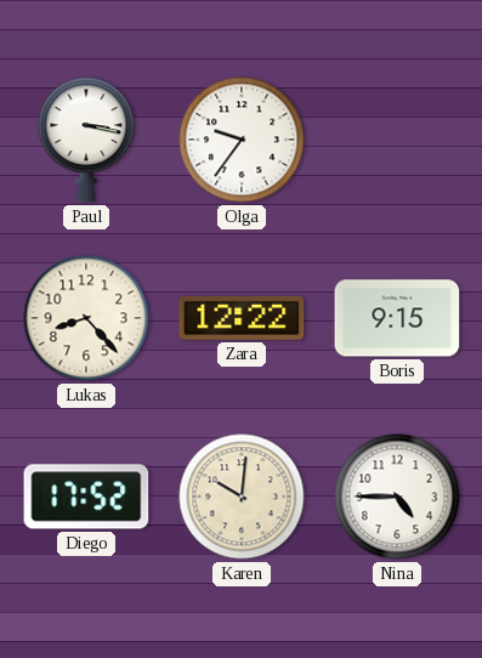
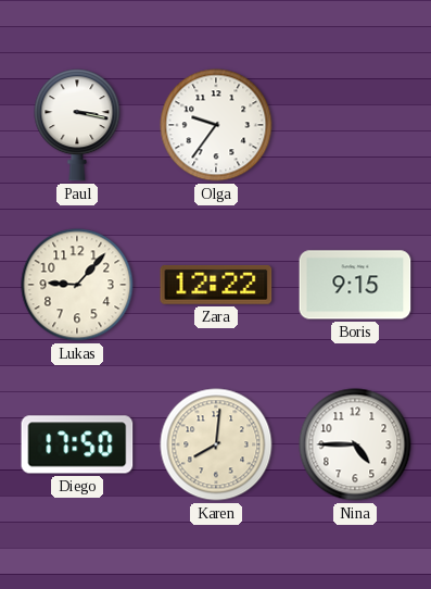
Lukas: 8:23 -> 9:07
Diego: 17:52 -> 17:50
Karen: 10:01 -> 8:01
